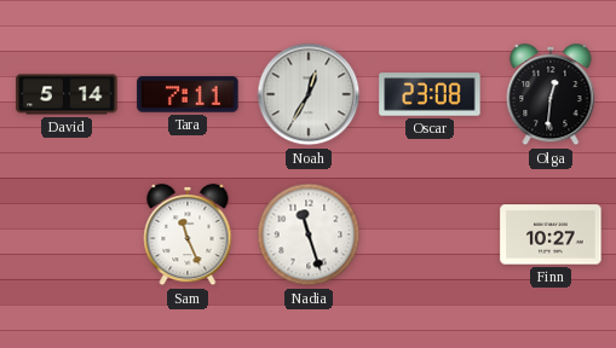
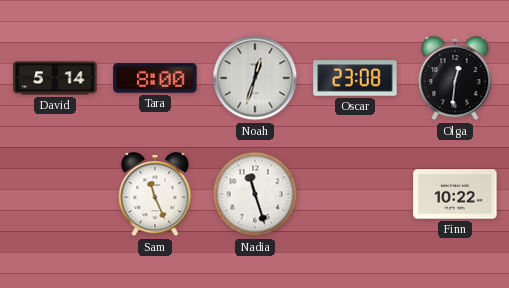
Tara: 7:11 -> 8:00
Noah: 12:35 -> 12:33
Finn: 10:27 -> 10:22
